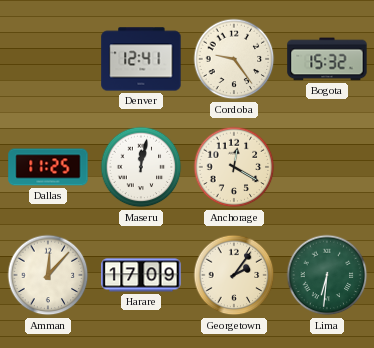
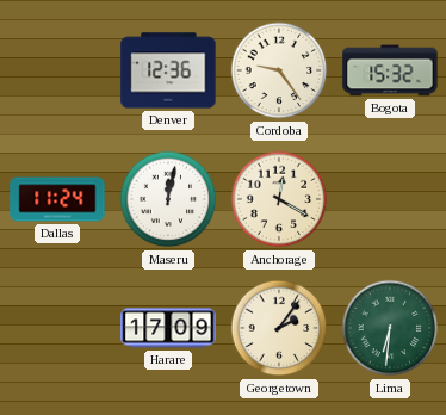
Denver: 12:41 -> 12:36
Dallas: 11:25 -> 11:24
Amman: 12:07 -> none
